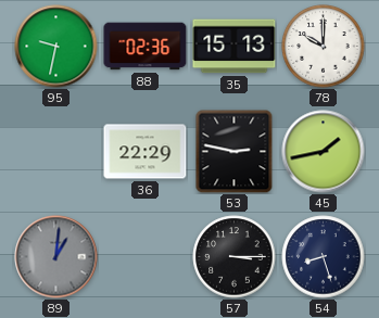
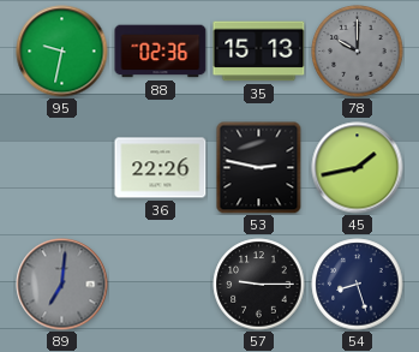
78 dial: white -> grey
36: 22:29 -> 22:26
89: 1:01 -> 7:01
57: 3:15 -> 9:15
